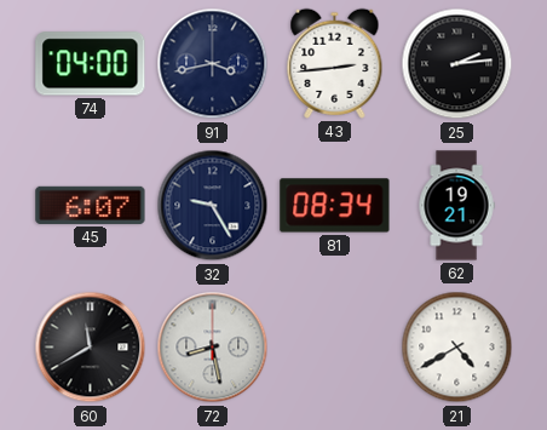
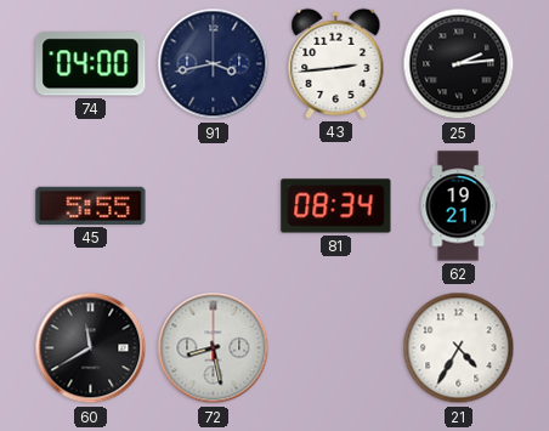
45: 6:07 -> 5:55
32: 9:25 -> none
21: 4:40 -> 4:35
